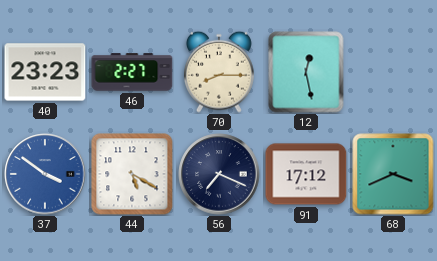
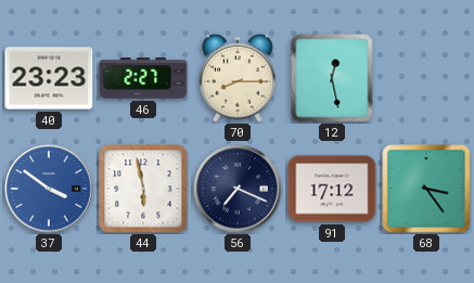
44: 5:20 -> 5:58
68: 3:41 -> 3:24
